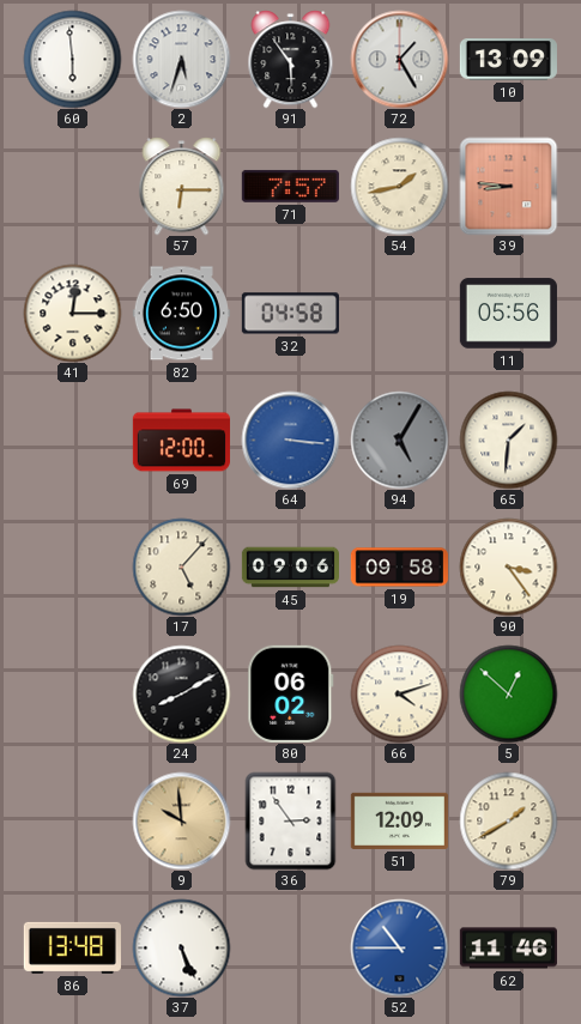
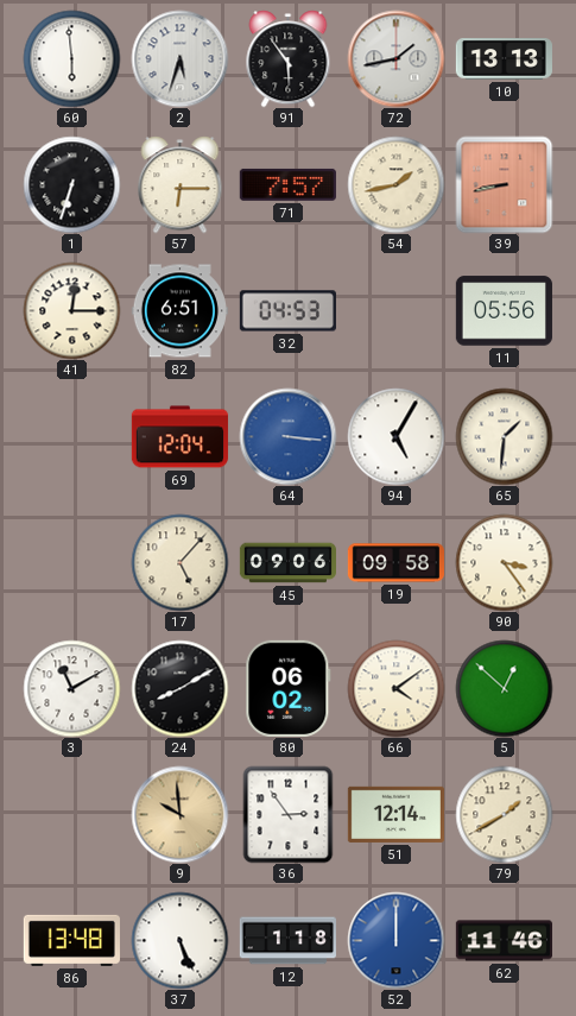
72: 1:25 -> 1:43
10: 13:09 -> 13:13
1: none -> 6:33
39: 8:46 -> 8:43
82: 6:50 -> 6:51
32: 04:58 -> 04:53
69: 12:00 -> 12:04
94 dial: grey -> white
3: none -> 11:10
66: 4:12 -> 4:09
51: 12:09 -> 12:14
12: none -> 1:18
52: 10:45 -> 12:00
